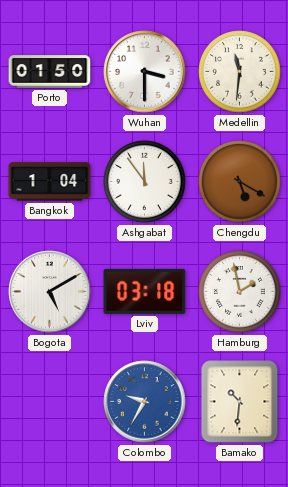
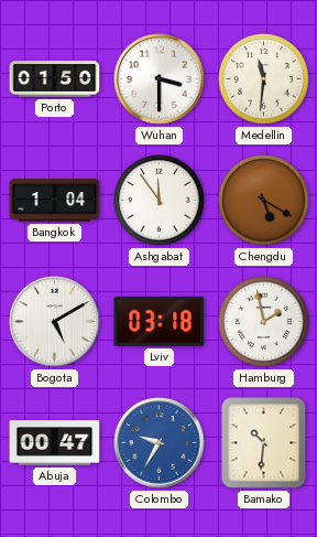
Abuja: none -> 00:47
